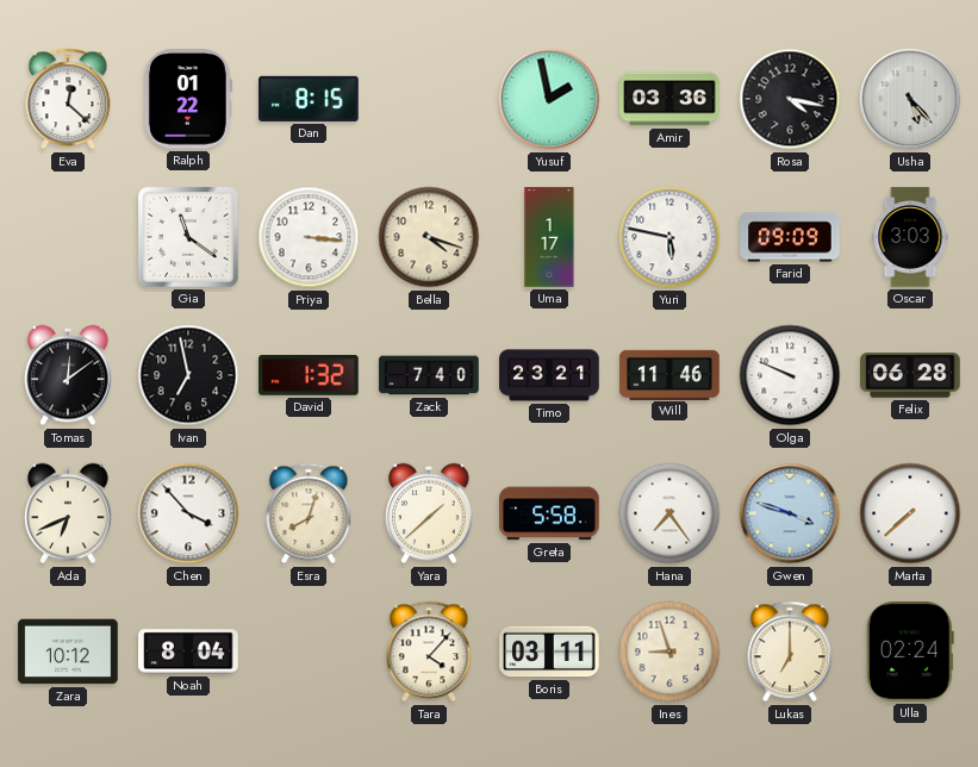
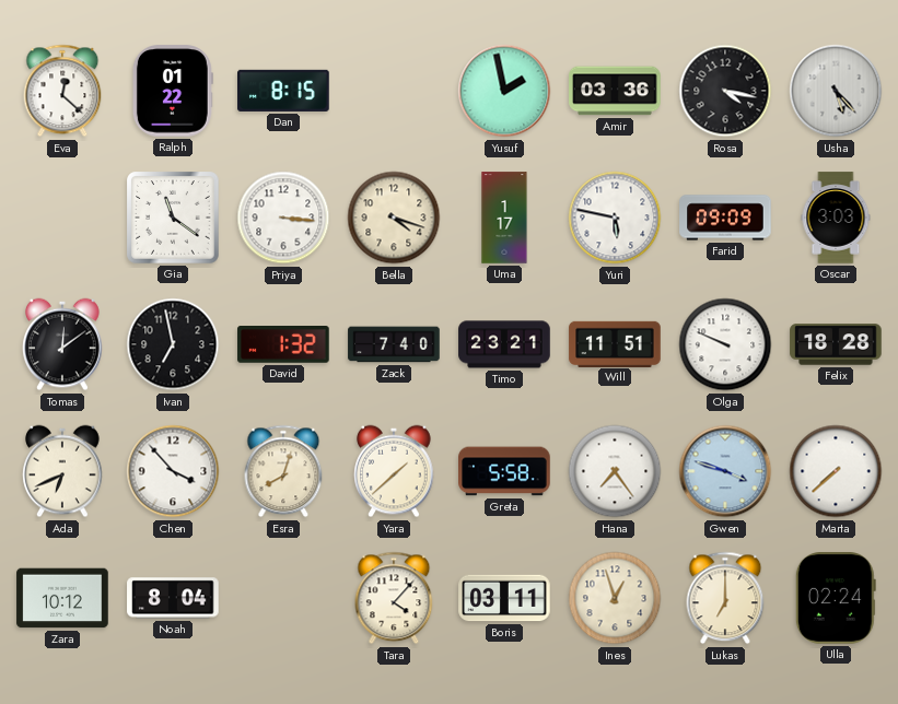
Will: 11:46 -> 11:51
Felix: 06:28 -> 18:28
Ines: 8:57 -> 12:57
